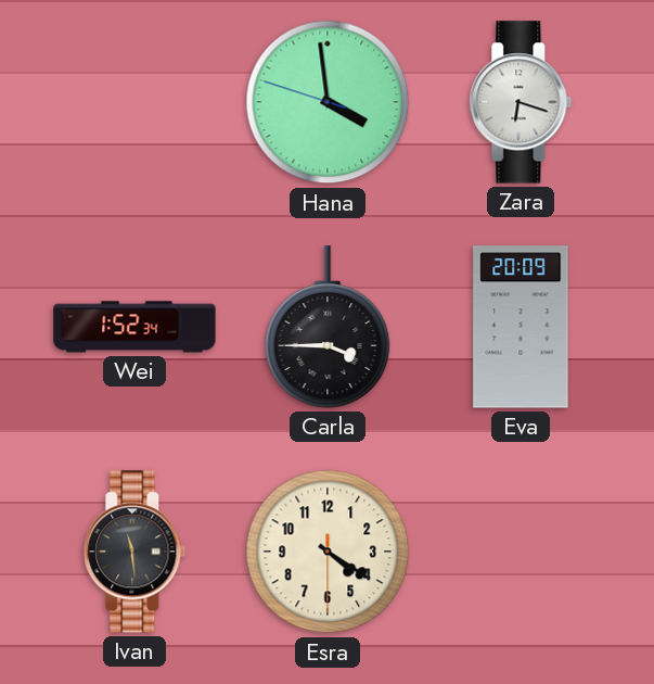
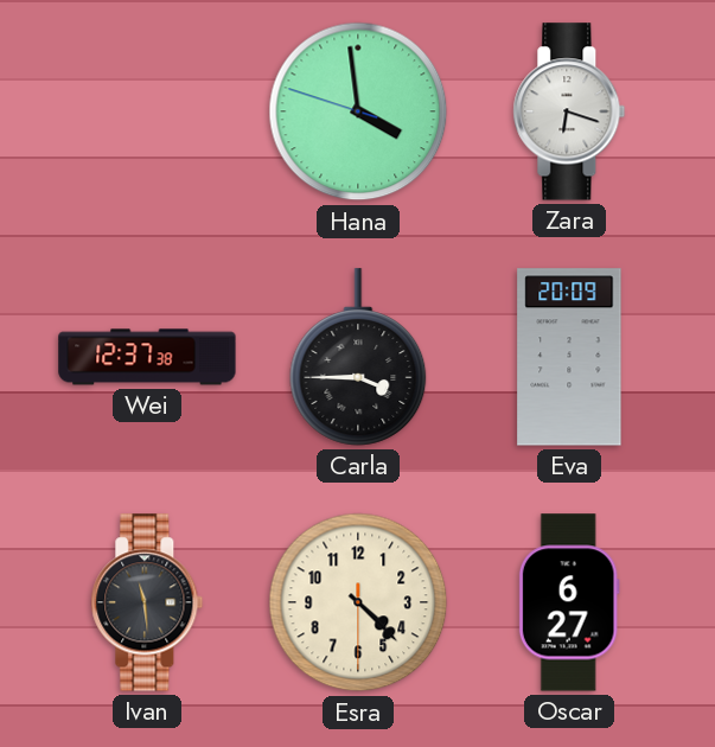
Wei: 1:52 -> 12:37
Esra: 4:20 -> 4:22
Oscar: none -> 6:27
